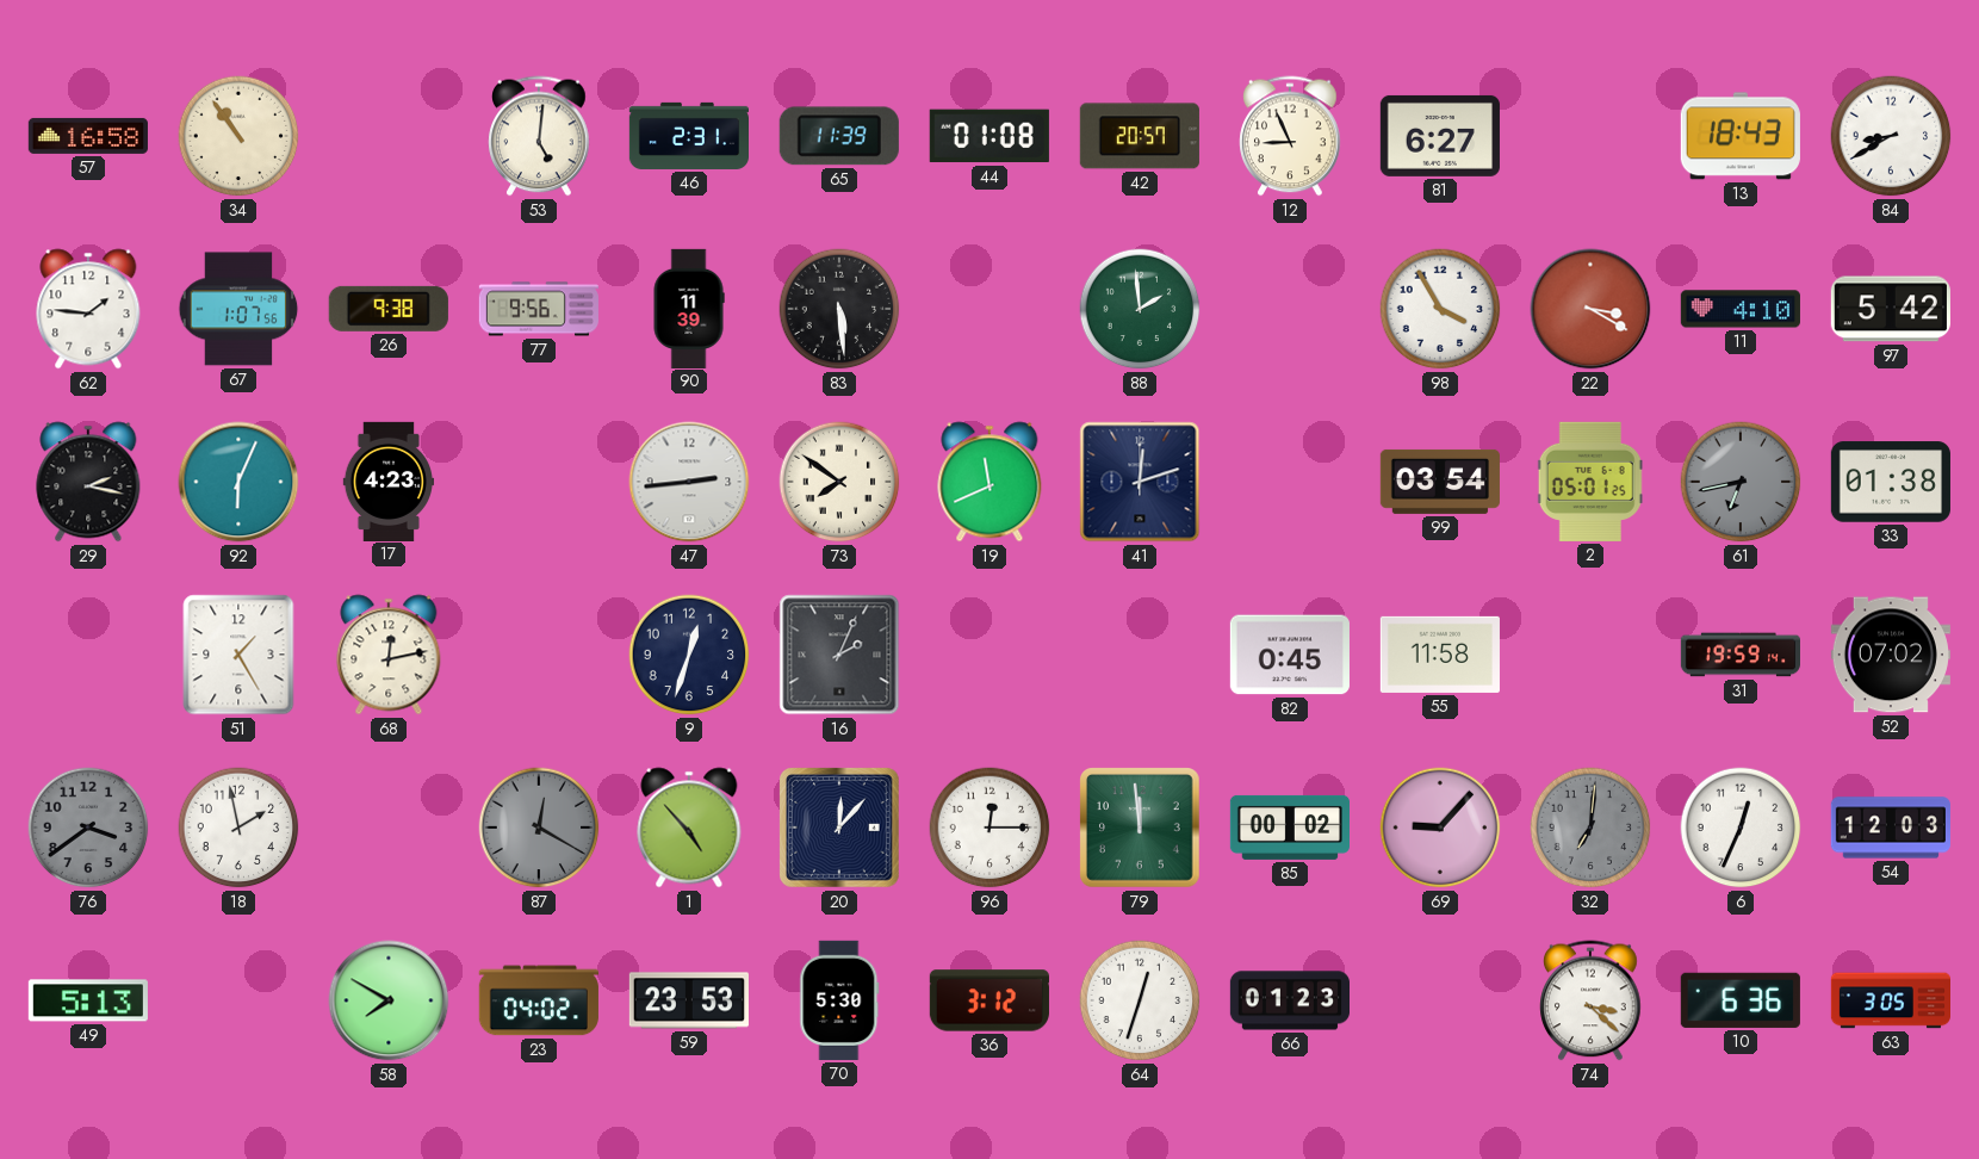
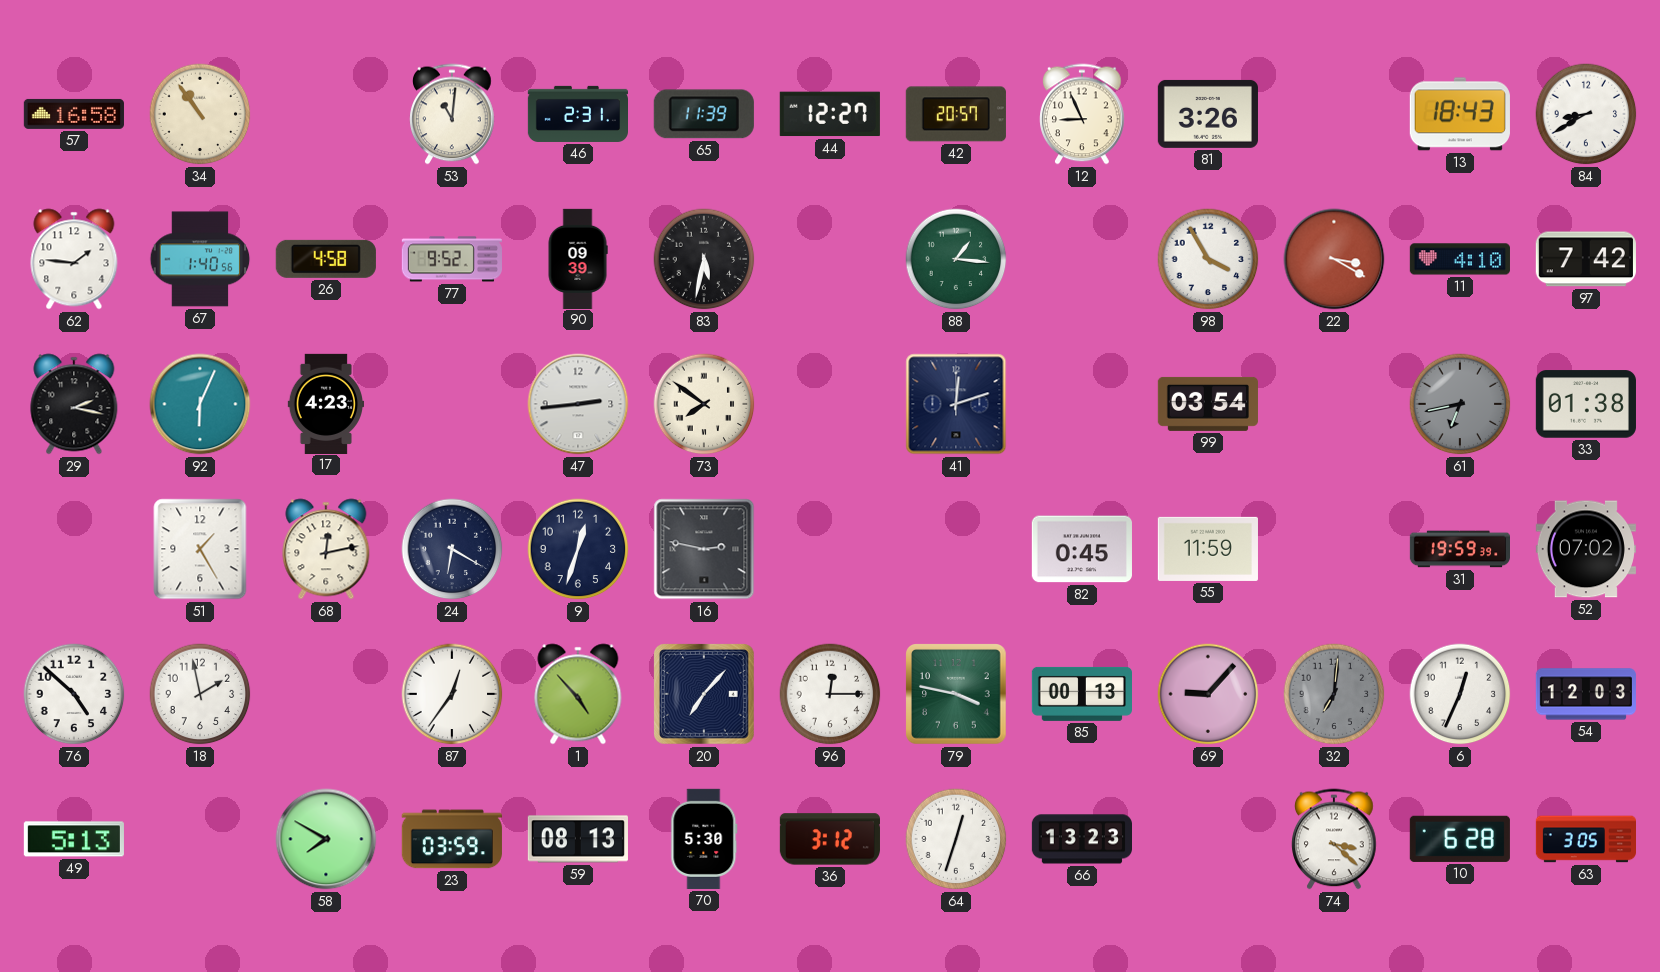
53: 5:01 -> 11:01
44: 01:08 -> 12:27
81: 6:27 -> 3:26
67: 1:07 -> 1:40
26: 9:38 -> 4:58
77: 9:56 -> 9:52
90: 11:39 -> 09:39
83: 5:29 -> 5:32
88: 1:59 -> 1:16
97: 5:42 -> 7:42
19: 11:41 -> none
2: 05:01 -> none
24: none -> 6:20
16: 2:04 -> 2:47
55: 11:58 -> 11:59
31: 19:59:14 -> 19:59:39
76: 3:39 -> 4:52
76 dial: grey -> white
87: 12:20 -> 12:36
87 dial: grey -> white
20: 12:07 -> 7:07
79: 11:59 -> 3:47
85: 00:02 -> 00:13
23: 04:02 -> 03:59
59: 23:53 -> 08:13
66: 01:23 -> 13:23
10: 6:36 -> 6:28
